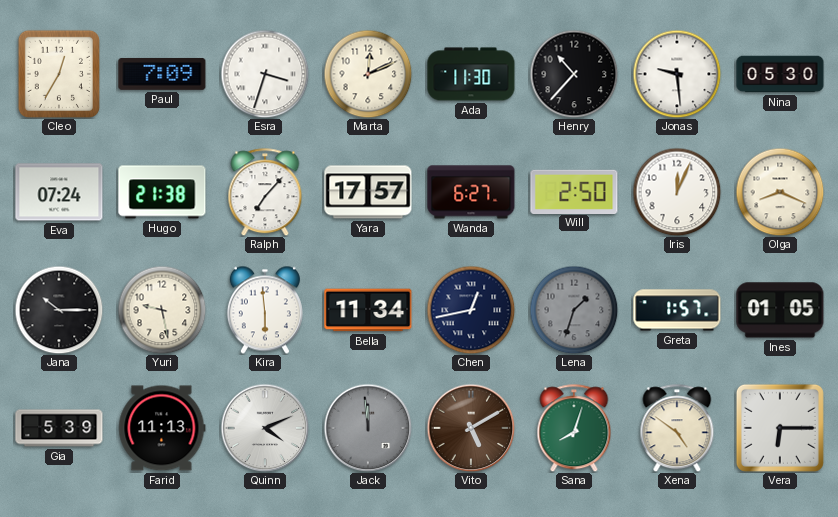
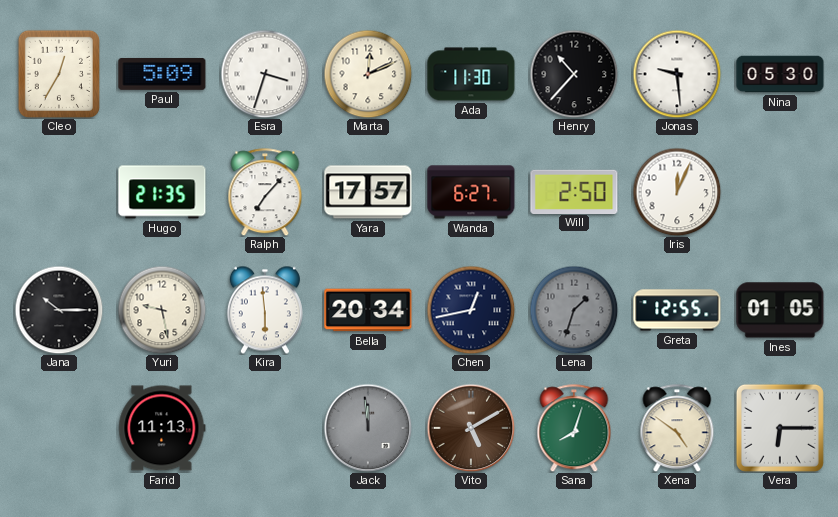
Paul: 7:09 -> 5:09
Eva: 07:24 -> none
Hugo: 21:38 -> 21:35
Olga: 8:19 -> none
Bella: 11:34 -> 20:34
Greta: 1:57 -> 12:55
Gia: 5:39 -> none
Quinn: 4:11 -> none
